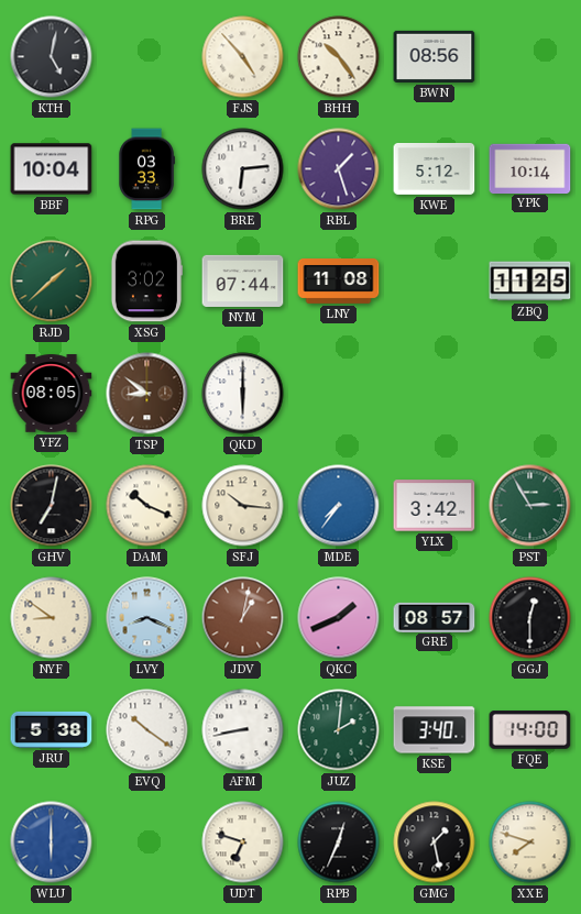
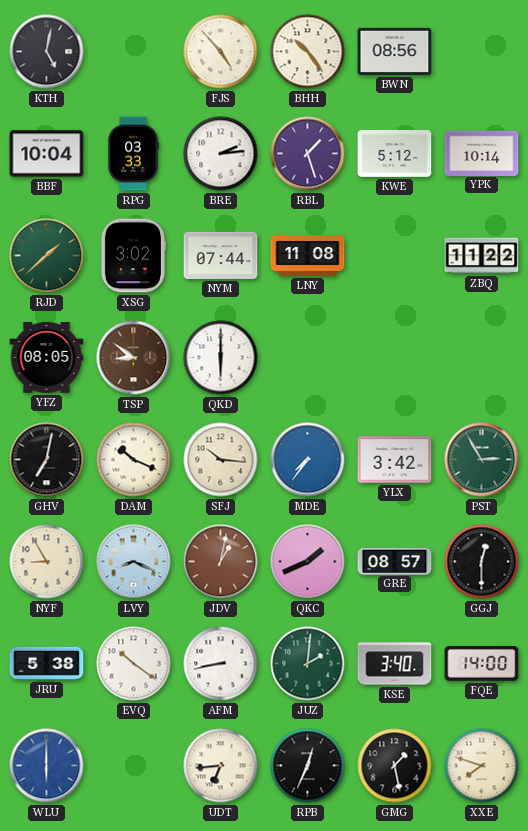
BRE: 6:14 -> 2:14
ZBQ: 11:25 -> 11:22
NYF: 8:51 -> 8:55
UDT: 6:48 -> 6:44
